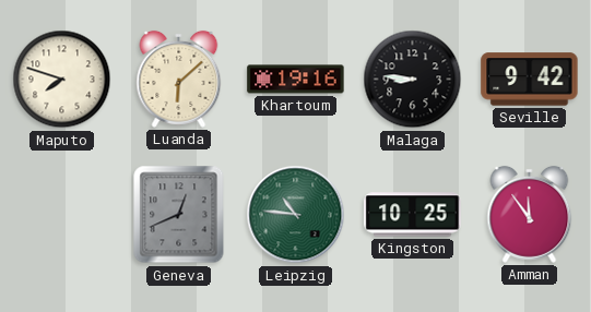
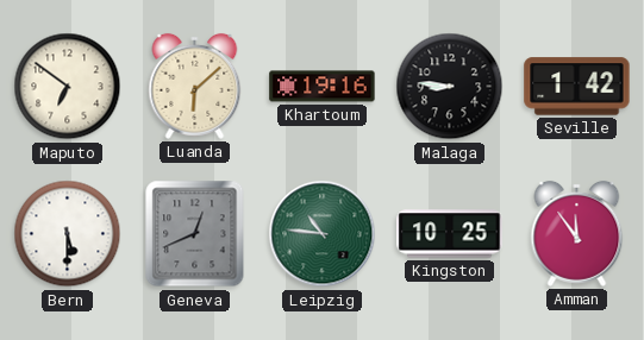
Maputo: 7:48 -> 6:51
Seville: 9:42 -> 1:42
Bern: none -> 5:30
